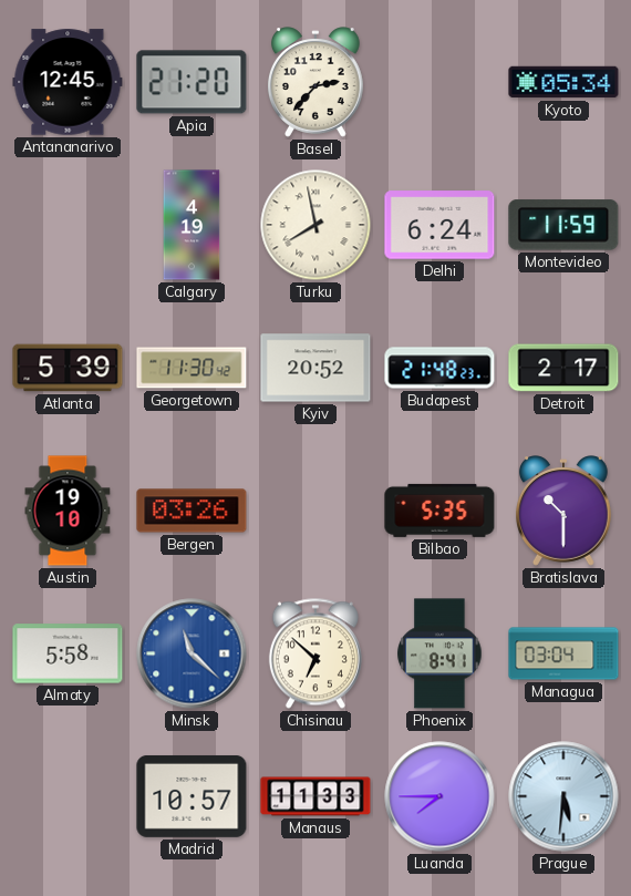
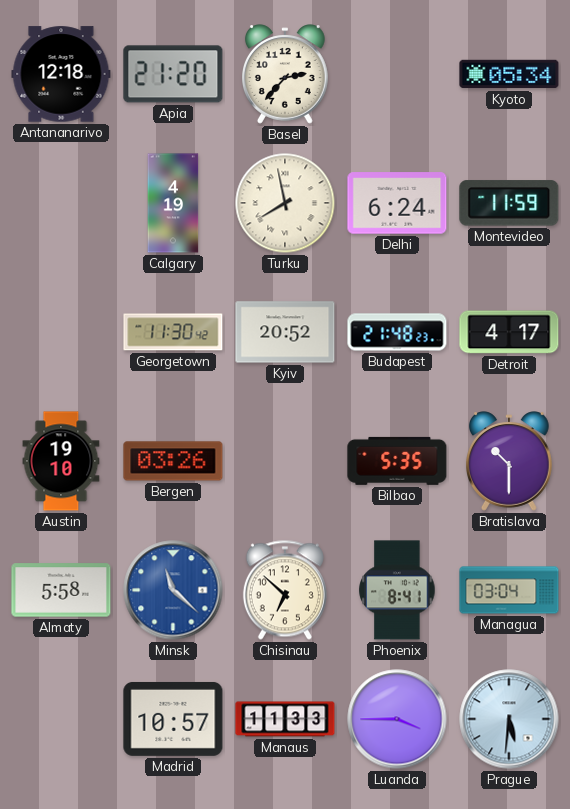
Antananarivo: 12:45 -> 12:18
Atlanta: 5:39 -> none
Detroit: 2:17 -> 4:17
Luanda: 7:45 -> 3:45
